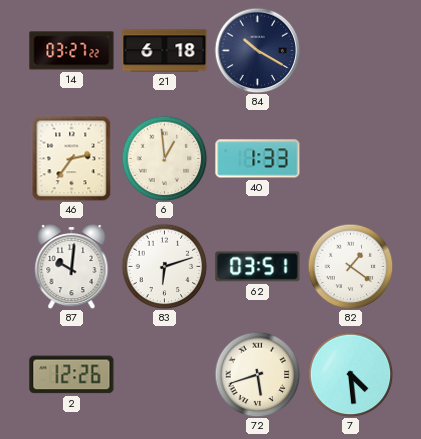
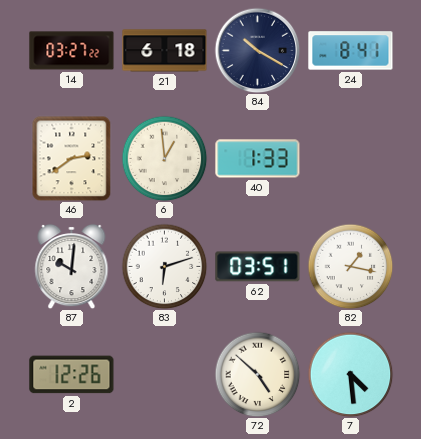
24: none -> 8:41
46: 2:36 -> 2:39
82: 1:21 -> 1:17
72: 5:42 -> 4:52
